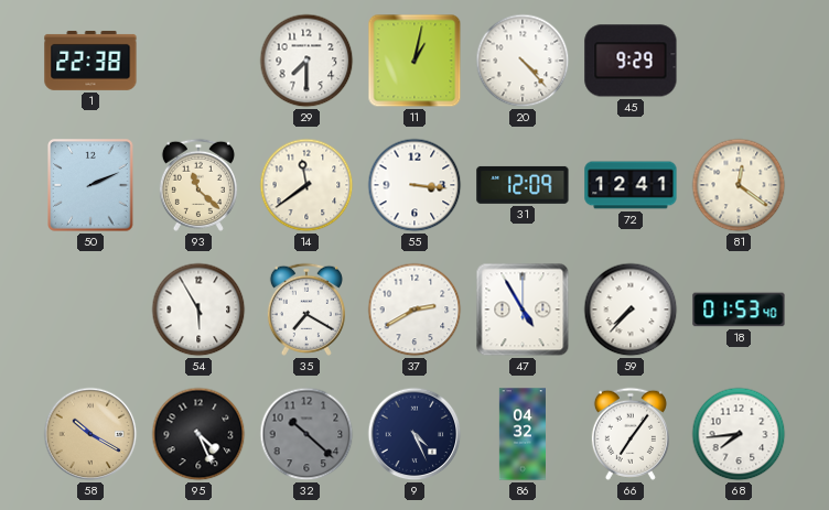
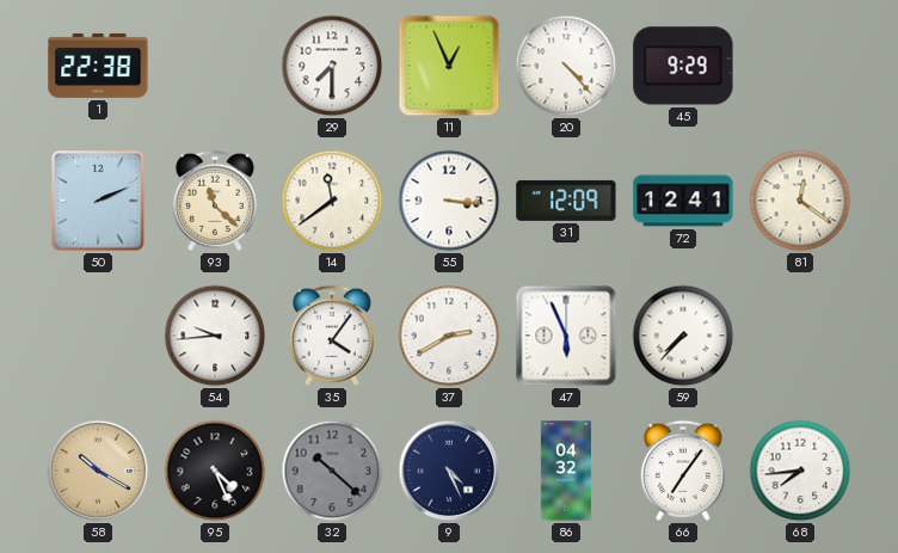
11: 1:02 -> 12:56
54: 5:55 -> 9:44
35: 7:20 -> 4:06
47: 4:55 -> 5:56
18: 01:53 -> none
